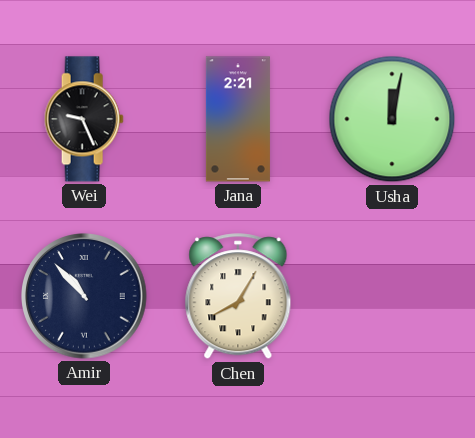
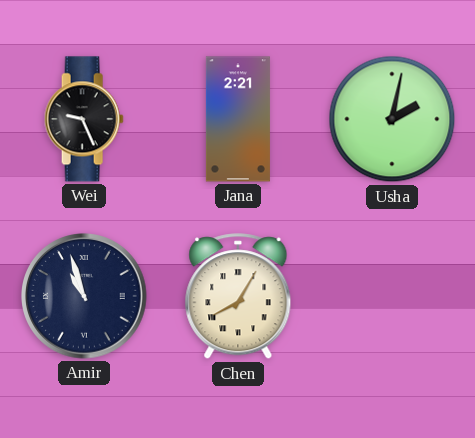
Usha: 12:02 -> 2:02
Amir: 10:53 -> 10:57
